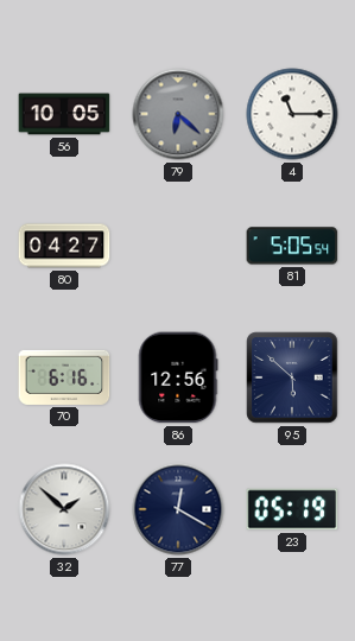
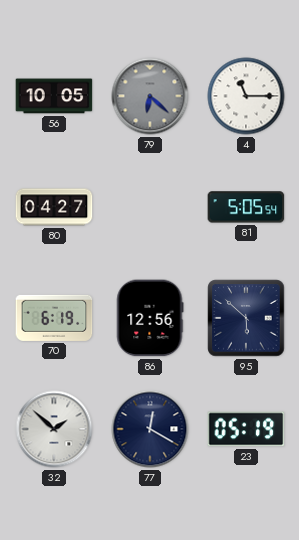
70: 6:16 -> 6:19
